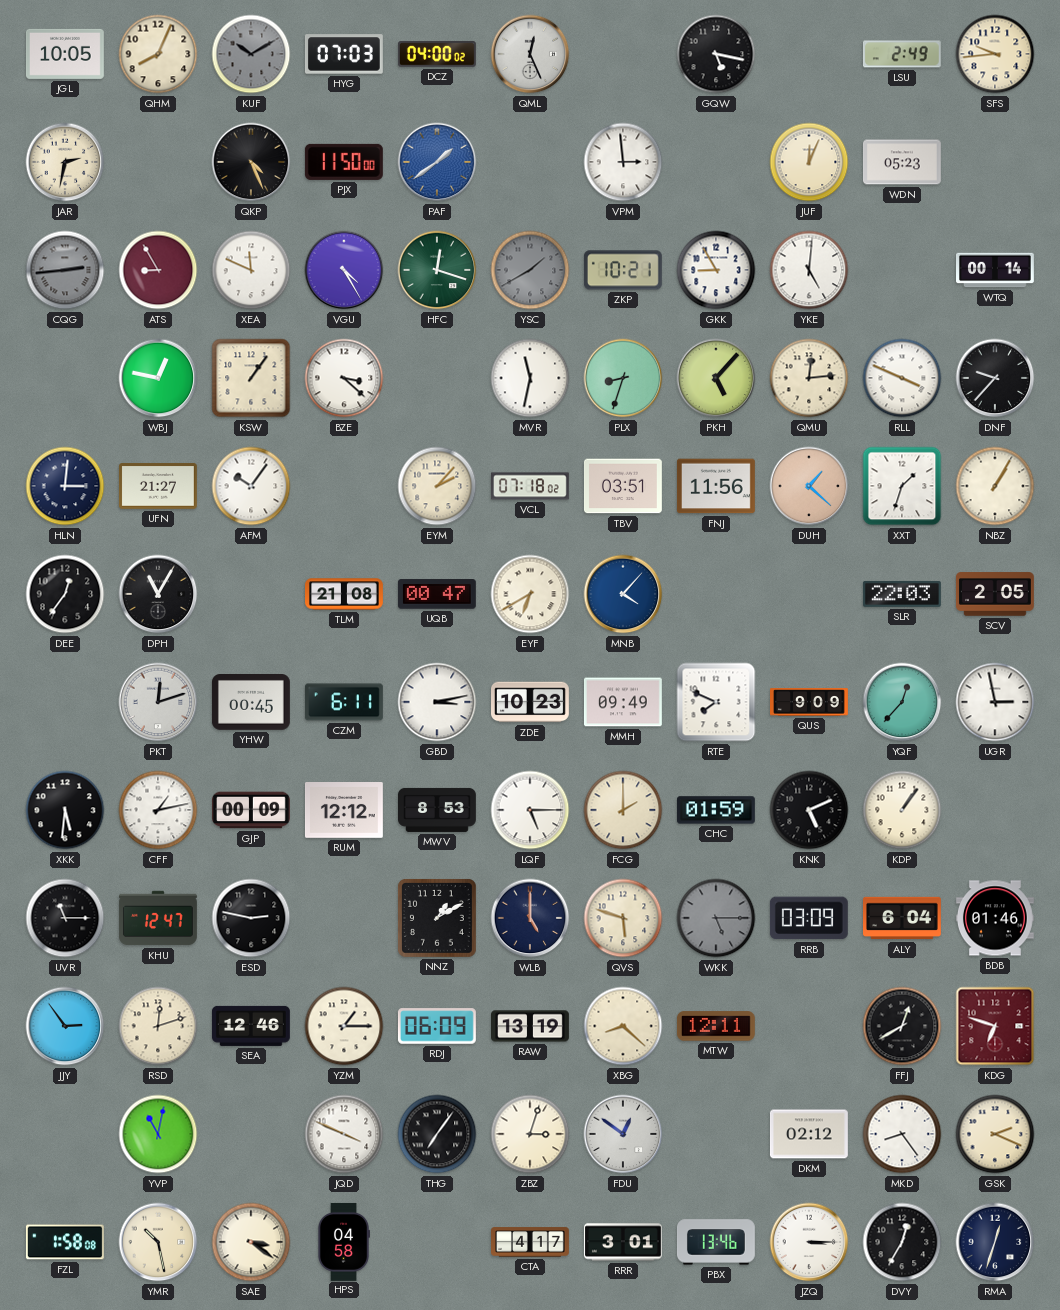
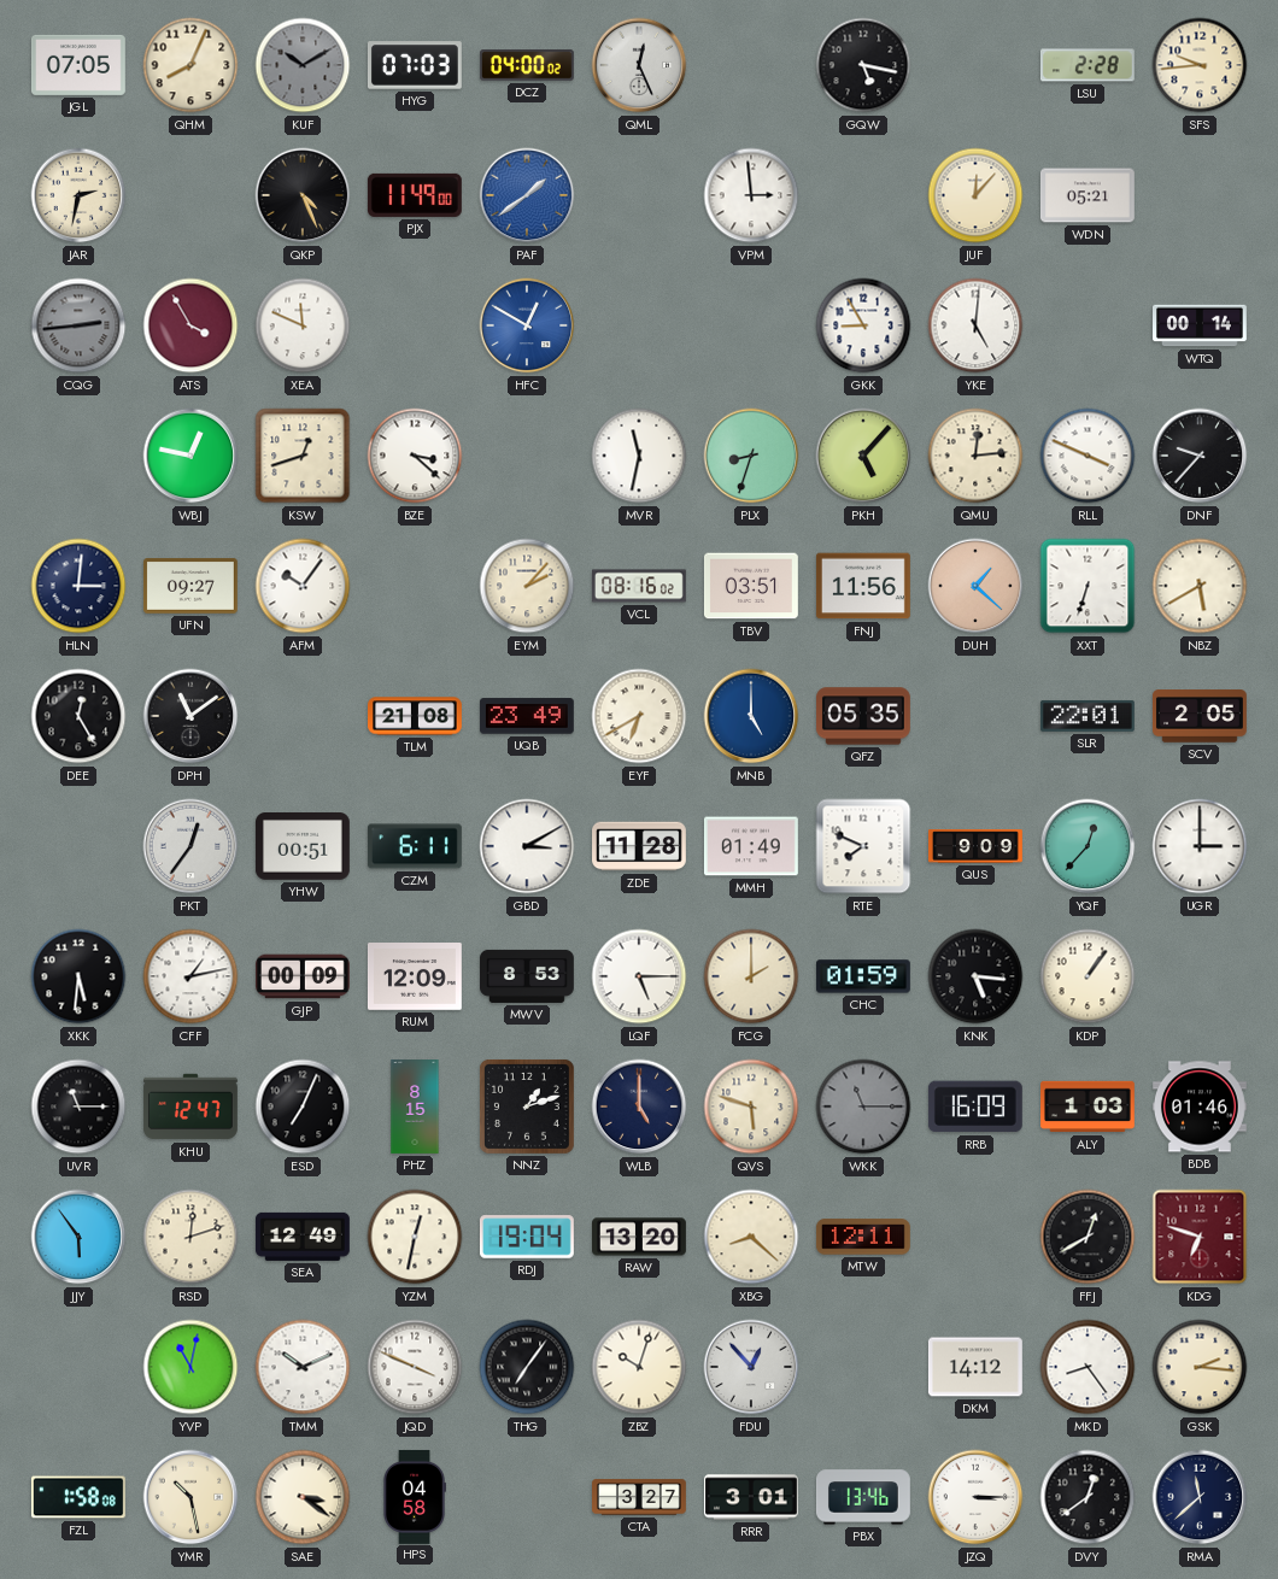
JGL: 10:05 -> 07:05
LSU: 2:49 -> 2:28
PJX: 11:50 -> 11:49
JUF: 12:04 -> 12:07
WDN: 05:23 -> 05:21
ATS: 8:55 -> 3:55
VGU: 4:25 -> none
HFC: 12:18 -> 12:50
HFC dial: green -> blue
YSC: 1:40 -> none
ZKP: 10:21 -> none
KSW: 1:06 -> 12:42
UFN: 21:27 -> 09:27
VCL: 07:18 -> 08:16
XXT: 1:33 -> 6:33
NBZ: 1:05 -> 5:40
DEE: 12:36 -> 12:25
DPH: 11:05 -> 11:09
UQB: 00:47 -> 23:49
MNB: 4:07 -> 5:00
QFZ: none -> 05:35
SLR: 22:03 -> 22:01
PKT: 12:12 -> 12:36
YHW: 00:45 -> 00:51
GBD: 3:13 -> 3:10
ZDE: 10:23 -> 11:28
MMH: 09:49 -> 01:49
UGR: 2:58 -> 3:00
RUM: 12:12 -> 12:09
KNK: 5:11 -> 5:16
ESD: 2:47 -> 7:04
PHZ: none -> 8:15
NNZ: 1:10 -> 1:12
WKK: 5:15 -> 11:15
RRB: 03:09 -> 16:09
ALY: 6:04 -> 1:03
JJY: 2:54 -> 5:54
SEA: 12:46 -> 12:49
YZM: 1:15 -> 12:32
RDJ: 06:09 -> 19:04
RAW: 13:19 -> 13:20
TMM: none -> 10:11
ZBZ: 3:03 -> 10:03
FDU: 12:51 -> 12:53
DKM: 02:12 -> 14:12
GSK: 2:19 -> 2:16
CTA: 4:17 -> 3:27
DVY: 12:35 -> 12:39
RMA: 12:33 -> 11:38
